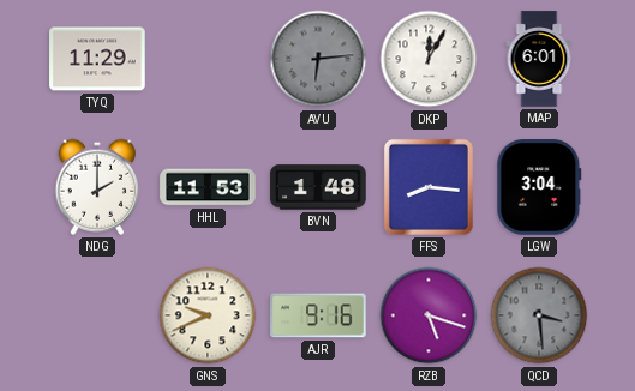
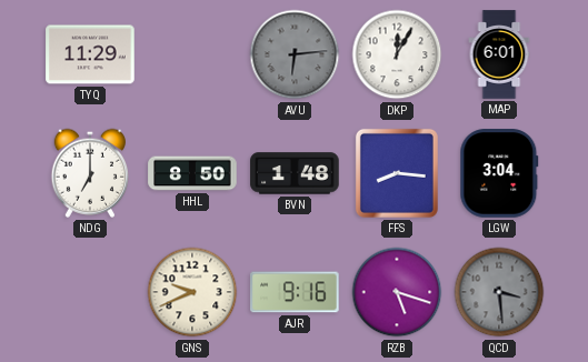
NDG: 2:00 -> 7:00
HHL: 11:53 -> 8:50
